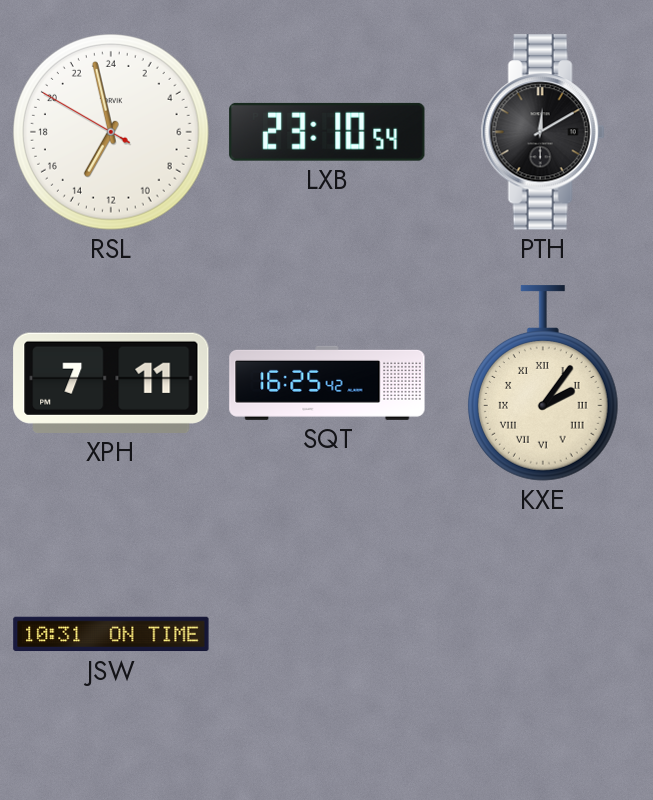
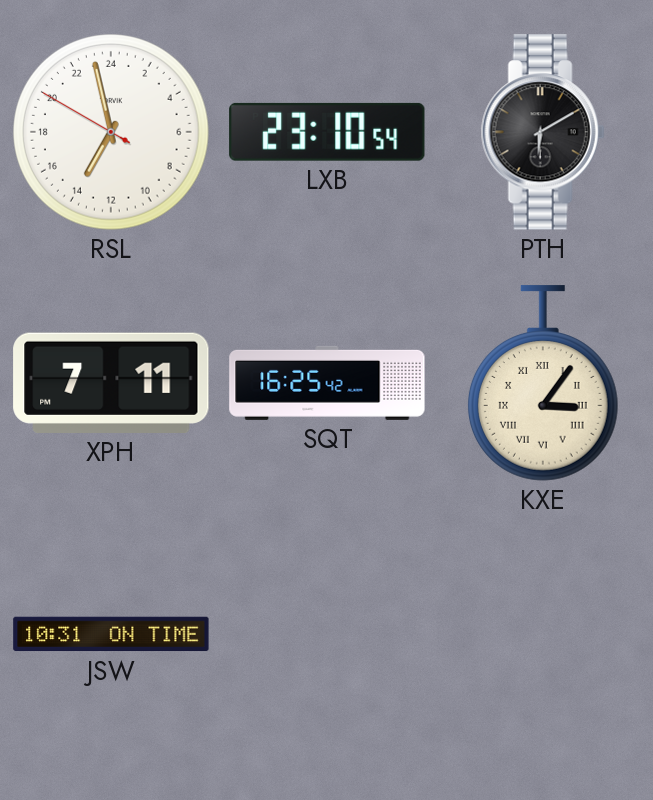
PTH: 12:10 -> 6:10
KXE: 2:06 -> 3:06
